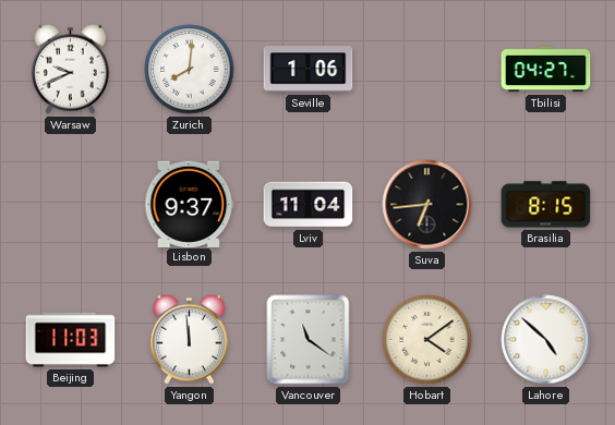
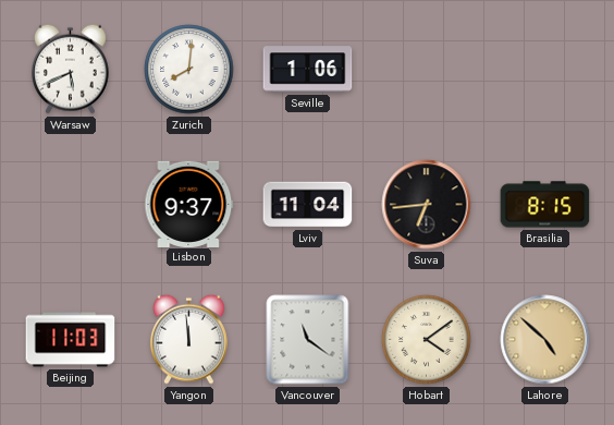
Warsaw: 9:41 -> 5:41
Tbilisi: 04:27 -> none
Lahore dial: white -> champagne
